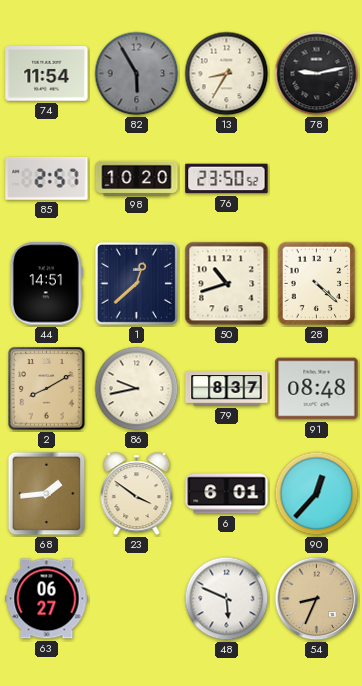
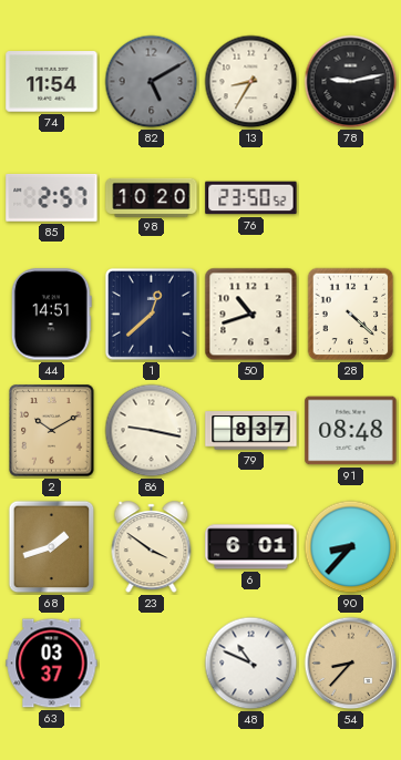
82: 5:55 -> 5:10
2: 8:10 -> 10:10
86: 9:43 -> 9:17
68: 1:44 -> 1:42
90: 12:37 -> 8:37
63: 06:27 -> 03:37
48: 5:49 -> 10:49
54: 8:34 -> 8:37
